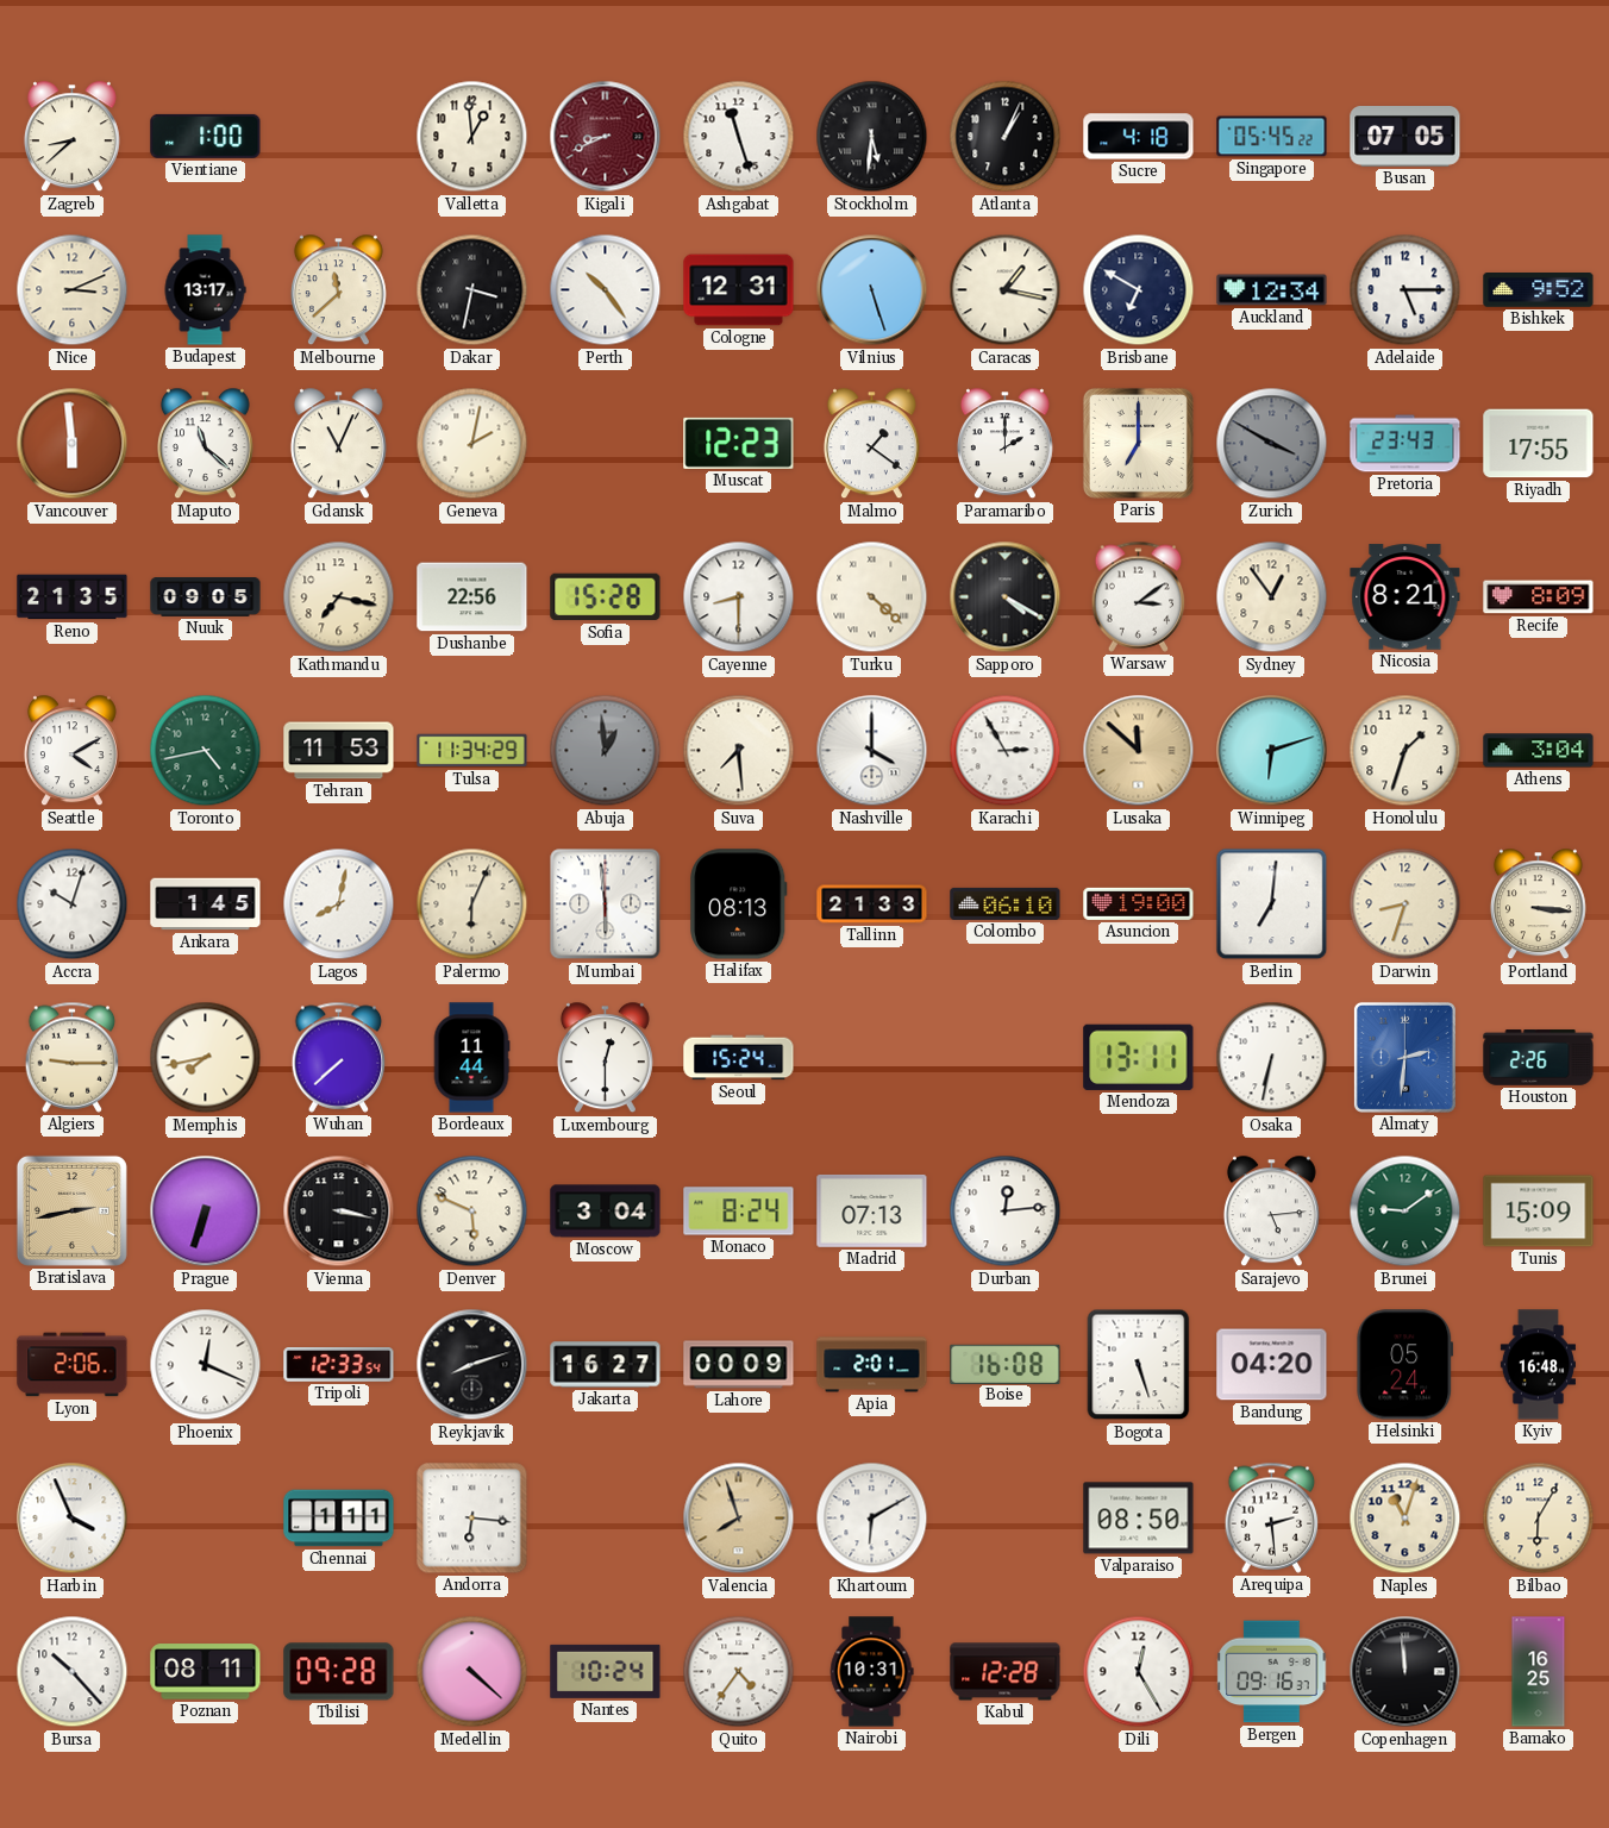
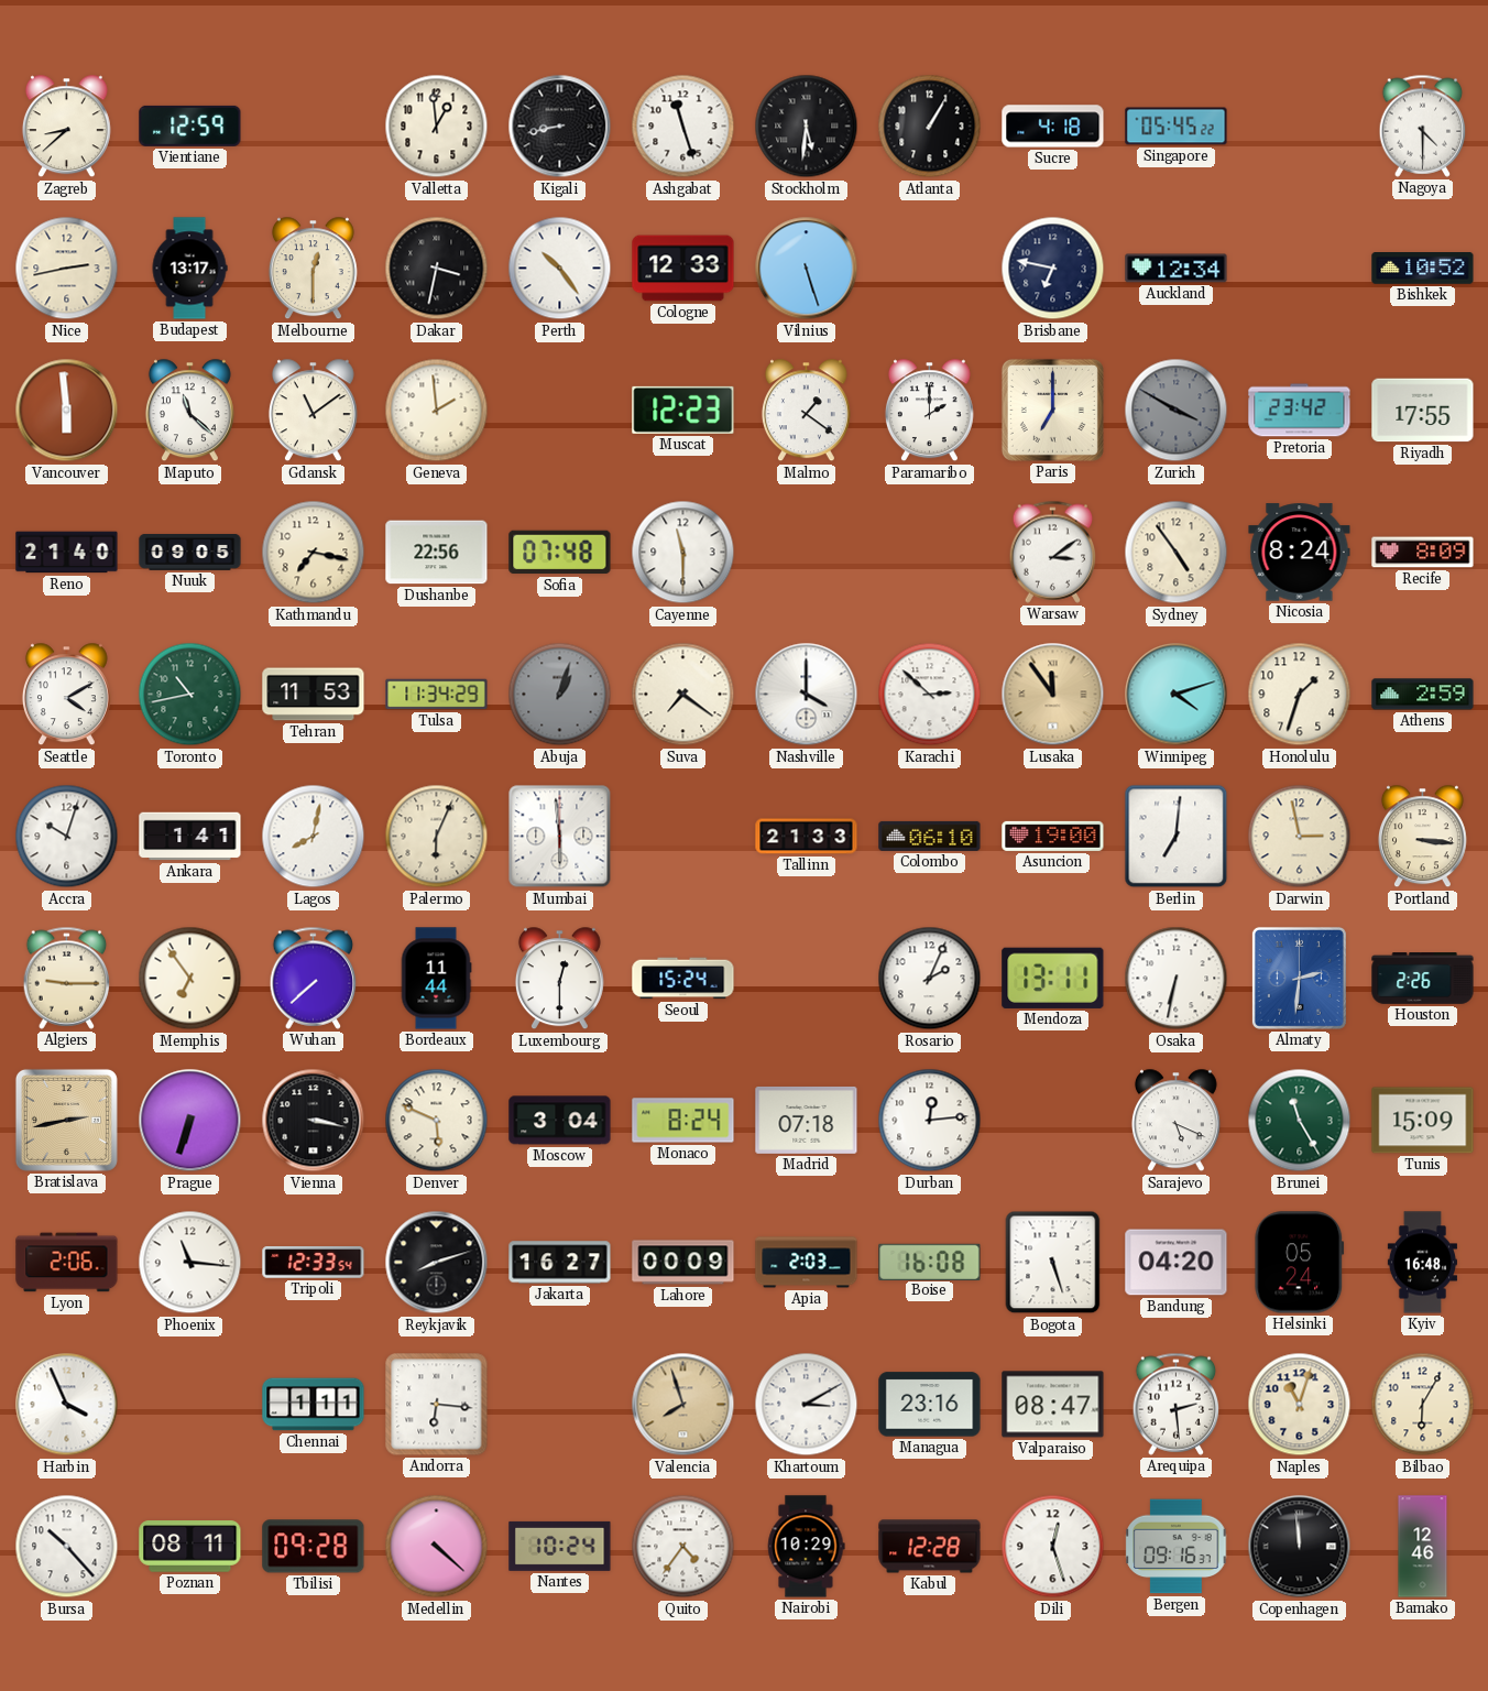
Vientiane: 1:00 -> 12:59
Kigali: 8:41 -> 8:43
Kigali dial: burgundy -> black
Atlanta: 1:04 -> 1:05
Busan: 07:05 -> none
Nagoya: none -> 4:30
Nice: 3:11 -> 2:43
Melbourne: 11:38 -> 12:30
Cologne: 12:31 -> 12:33
Caracas: 1:17 -> none
Brisbane: 6:50 -> 6:47
Adelaide: 5:15 -> none
Bishkek: 9:52 -> 10:52
Gdansk: 11:04 -> 11:09
Geneva: 2:02 -> 1:59
Pretoria: 23:43 -> 23:42
Reno: 21:35 -> 21:40
Sofia: 15:28 -> 07:48
Cayenne: 8:30 -> 11:30
Turku: 4:22 -> none
Sapporo: 4:20 -> none
Sydney: 12:54 -> 4:54
Nicosia: 8:21 -> 8:24
Toronto: 4:43 -> 10:43
Abuja: 12:59 -> 1:03
Suva: 7:29 -> 7:21
Karachi: 2:55 -> 2:52
Lusaka: 11:52 -> 11:54
Winnipeg: 6:12 -> 4:12
Athens: 3:04 -> 2:59
Ankara: 1:45 -> 1:41
Halifax: 08:13 -> none
Darwin: 8:33 -> 2:58
Memphis: 7:43 -> 6:54
Rosario: none -> 2:04
Madrid: 07:13 -> 07:18
Sarajevo: 5:14 -> 5:19
Brunei: 9:09 -> 11:25
Phoenix: 12:19 -> 11:16
Apia: 2:01 -> 2:03
Khartoum: 6:10 -> 3:10
Managua: none -> 23:16
Valparaiso: 08:50 -> 08:47
Nairobi: 10:31 -> 10:29
Dili: 12:25 -> 12:27
Bamako: 16:25 -> 12:46
